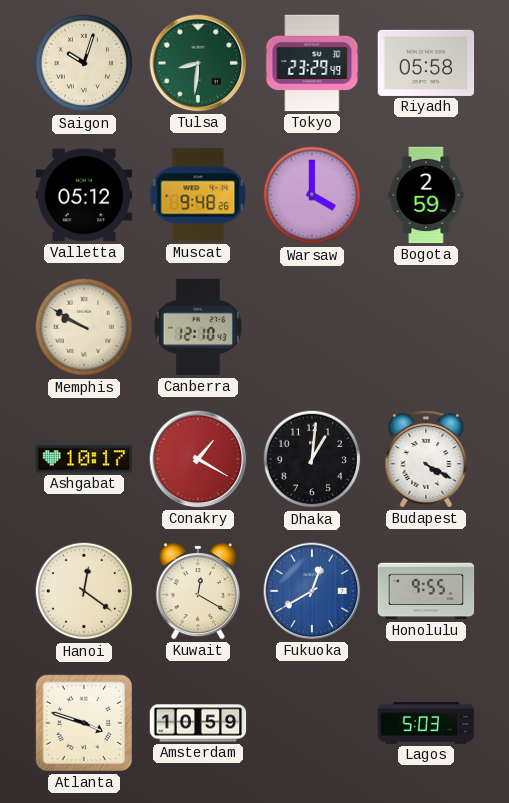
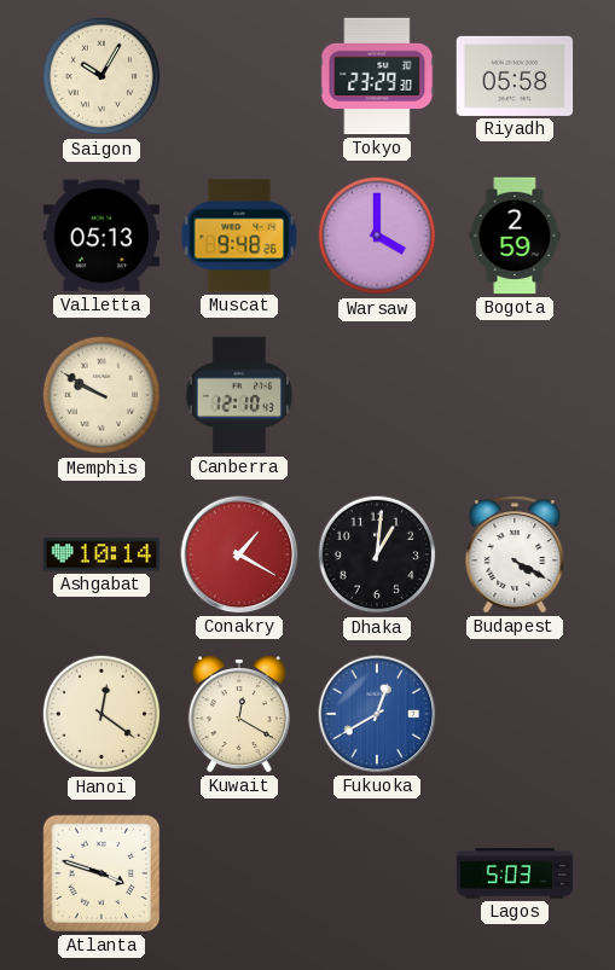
Saigon: 10:03 -> 10:05
Tulsa: 8:31 -> none
Tokyo: 23:29:49 -> 23:29:30
Valletta: 05:12 -> 05:13
Ashgabat: 10:17 -> 10:14
Honolulu: 9:55 -> none
Amsterdam: 10:59 -> none
